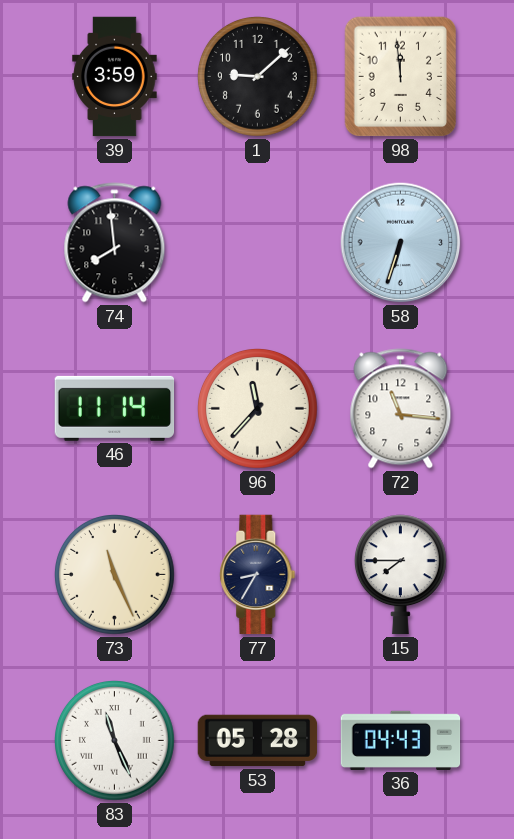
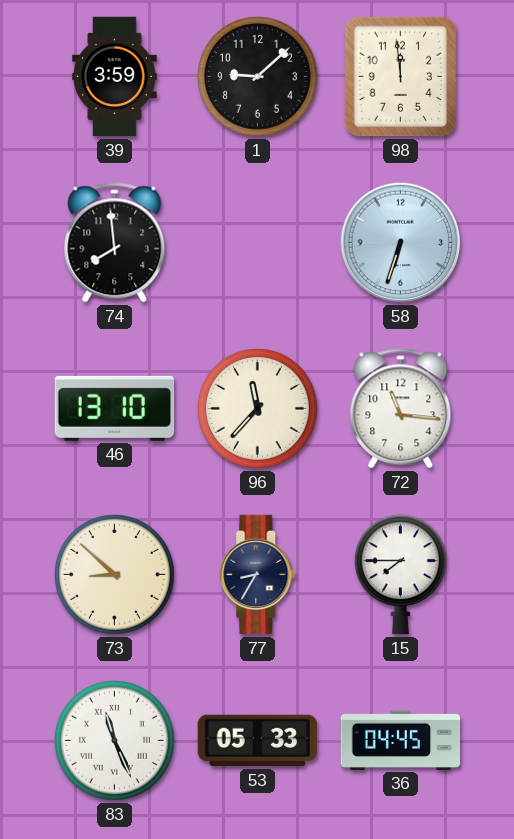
46: 11:14 -> 13:10
73: 11:26 -> 8:52
53: 05:28 -> 05:33
36: 04:43 -> 04:45
